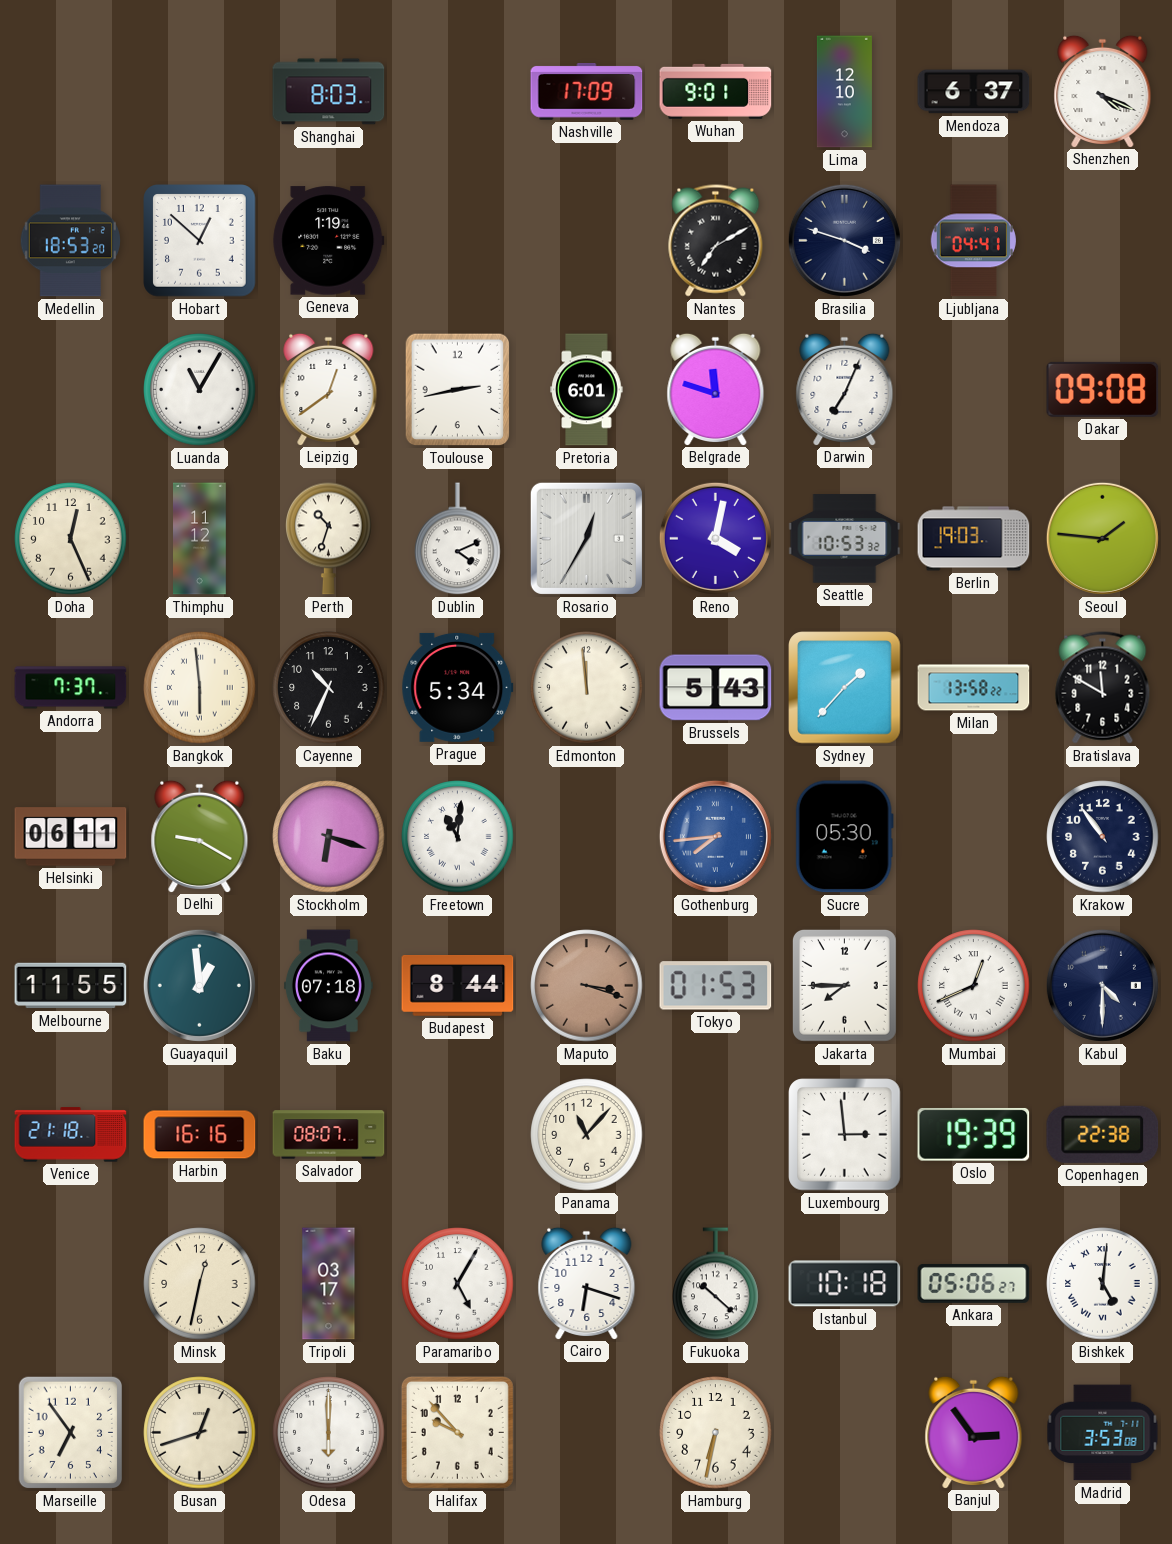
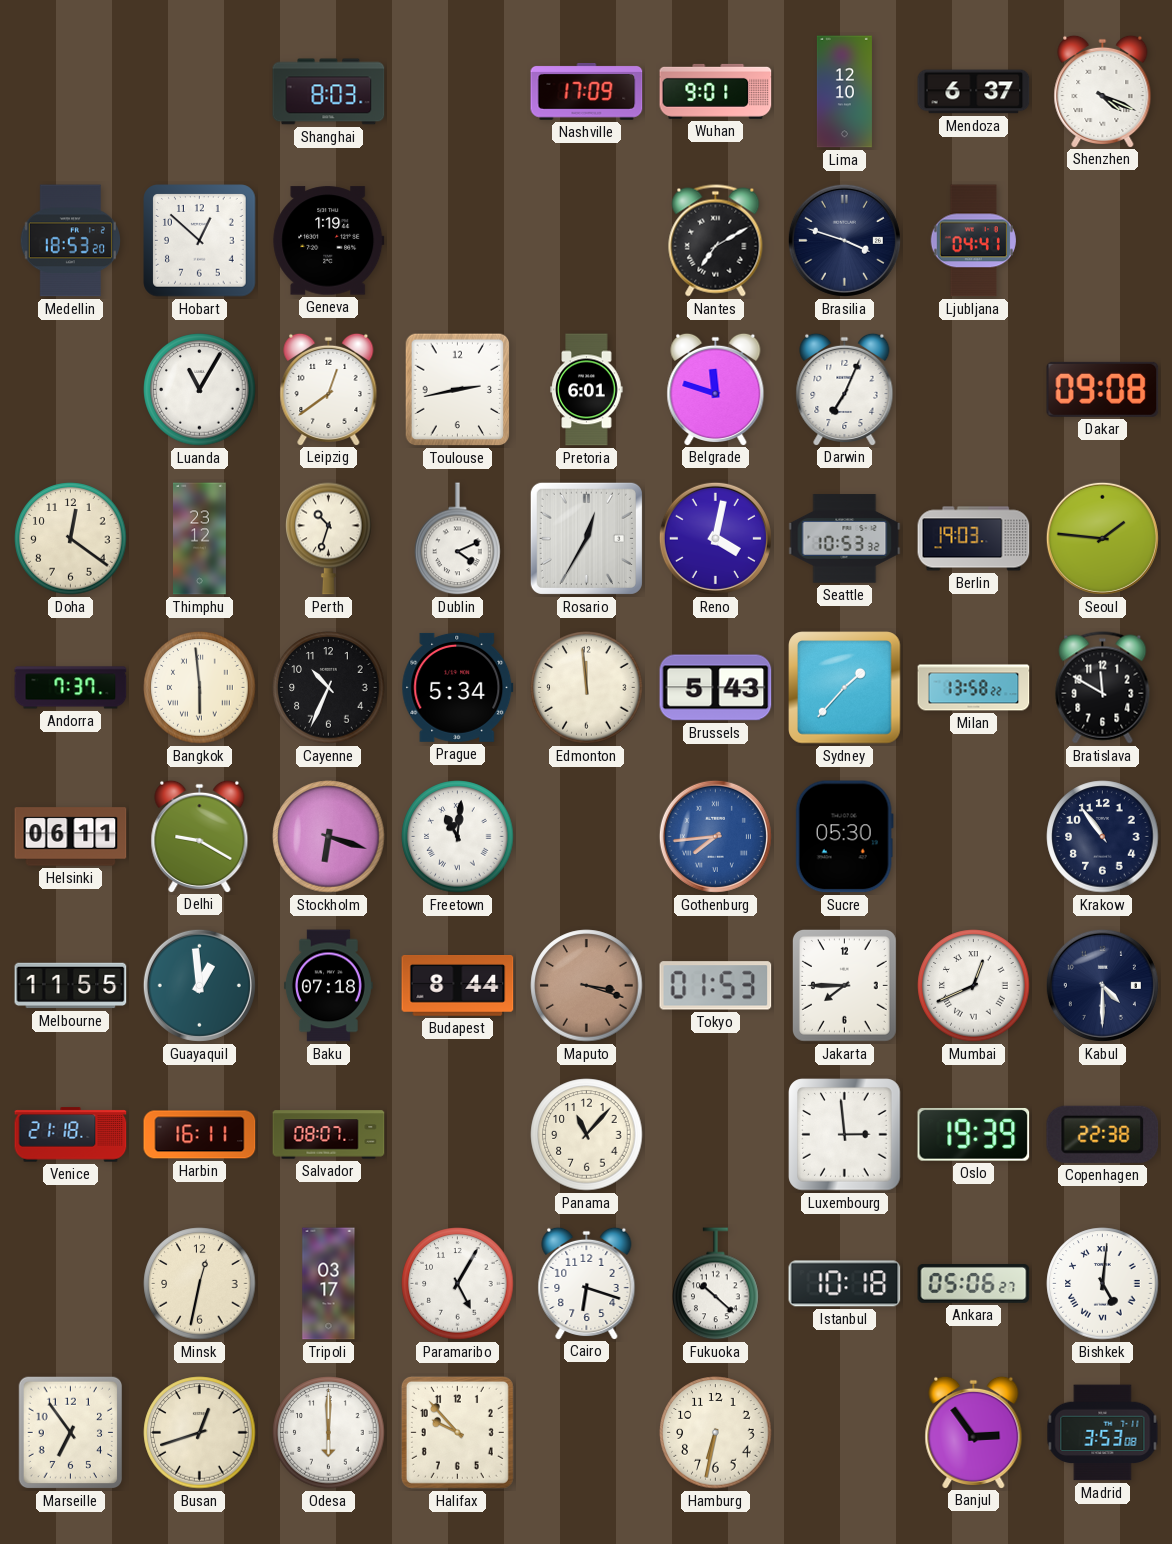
Doha: 12:26 -> 12:21
Thimphu: 11:12 -> 23:12
Harbin: 16:16 -> 16:11
